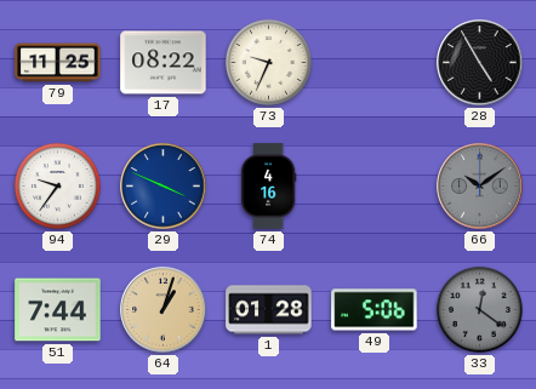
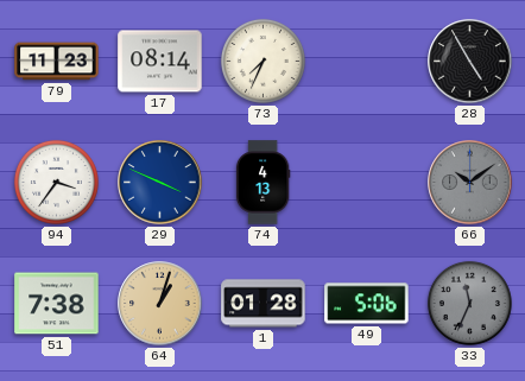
79: 11:25 -> 11:23
17: 08:22 -> 08:14
73: 9:34 -> 7:34
94: 9:36 -> 3:36
74: 4:16 -> 4:13
51: 7:44 -> 7:38
33: 12:21 -> 11:34
